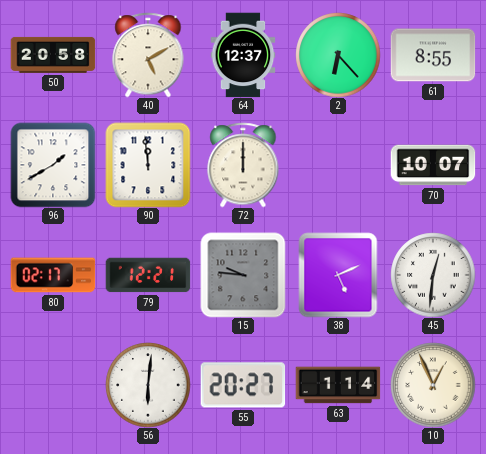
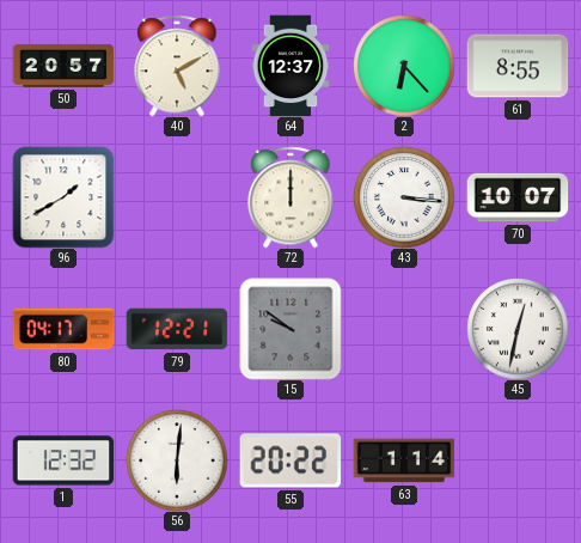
50: 20:58 -> 20:57
90: 11:59 -> none
43: none -> 3:16
80: 02:17 -> 04:17
15: 9:46 -> 9:51
38: 5:11 -> none
45: 12:31 -> 12:32
1: none -> 12:32
55: 20:27 -> 20:22
10: 12:56 -> none
